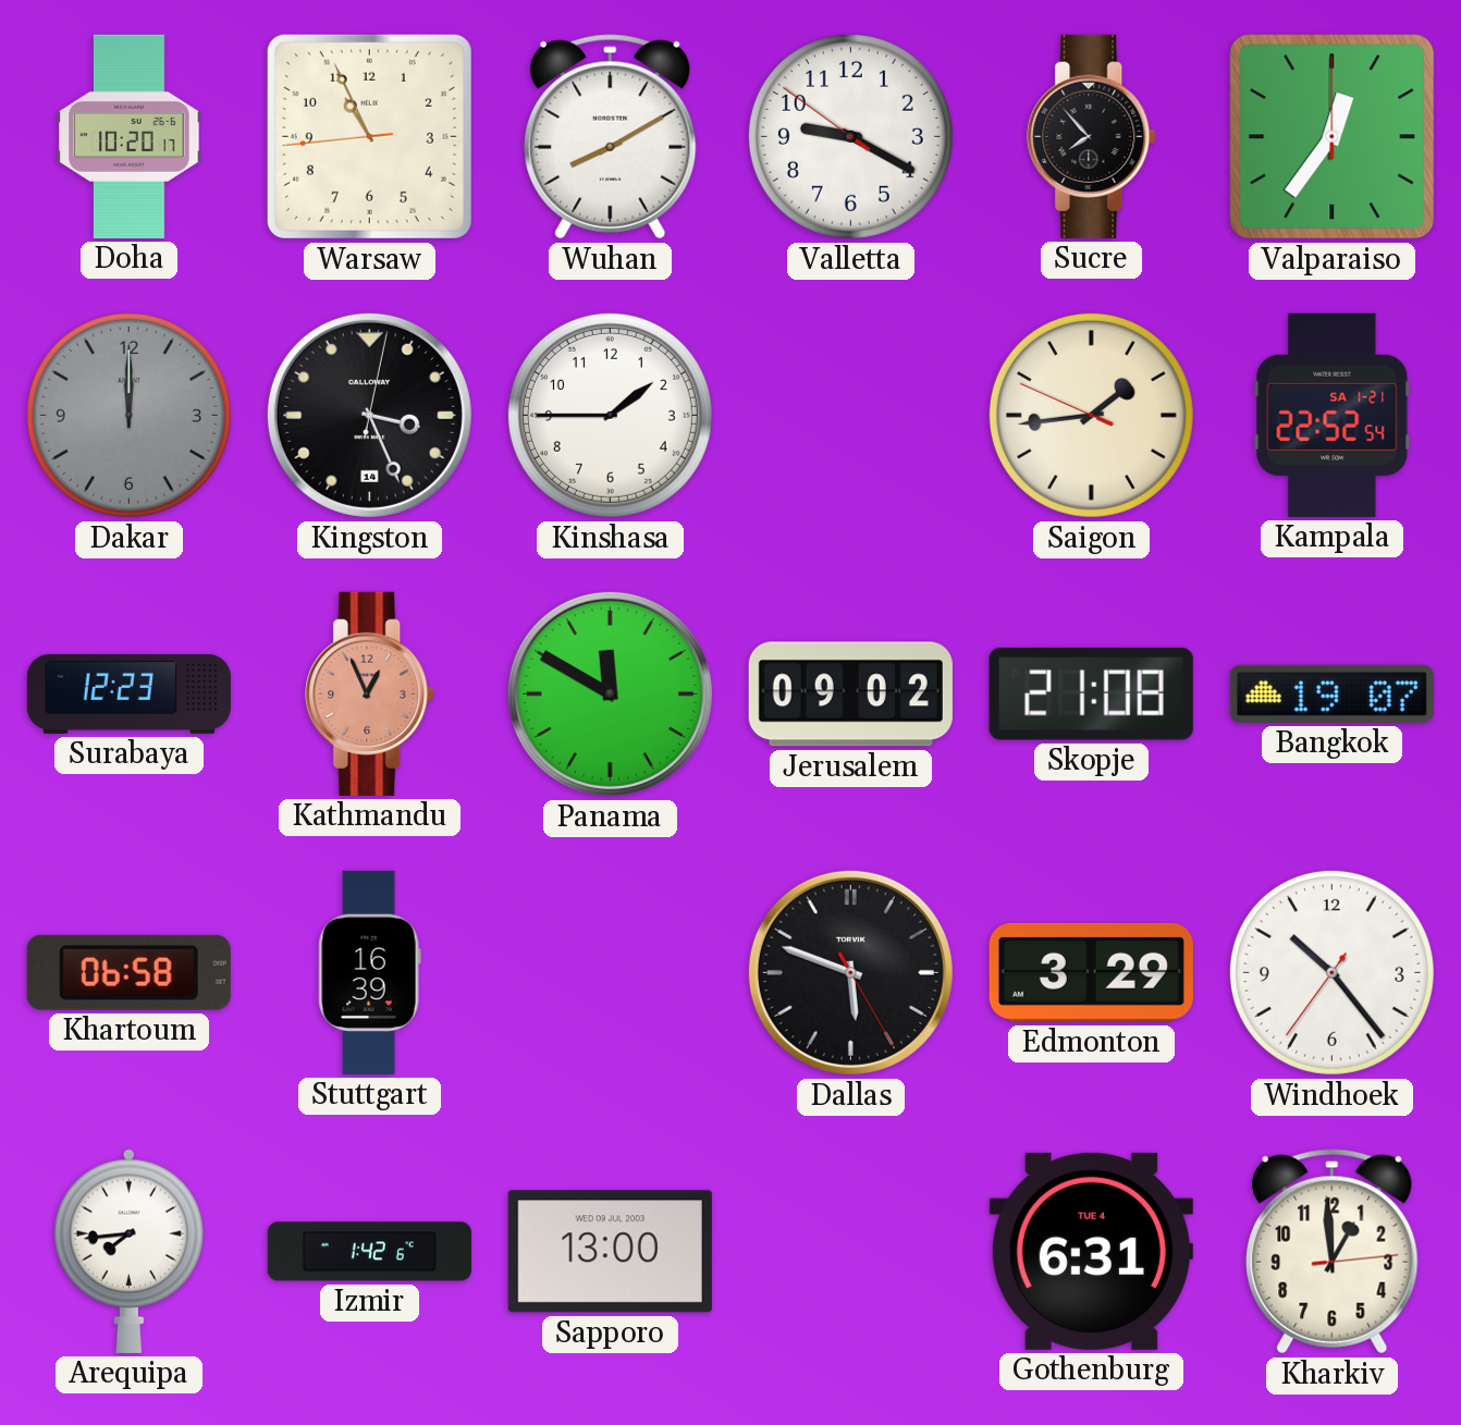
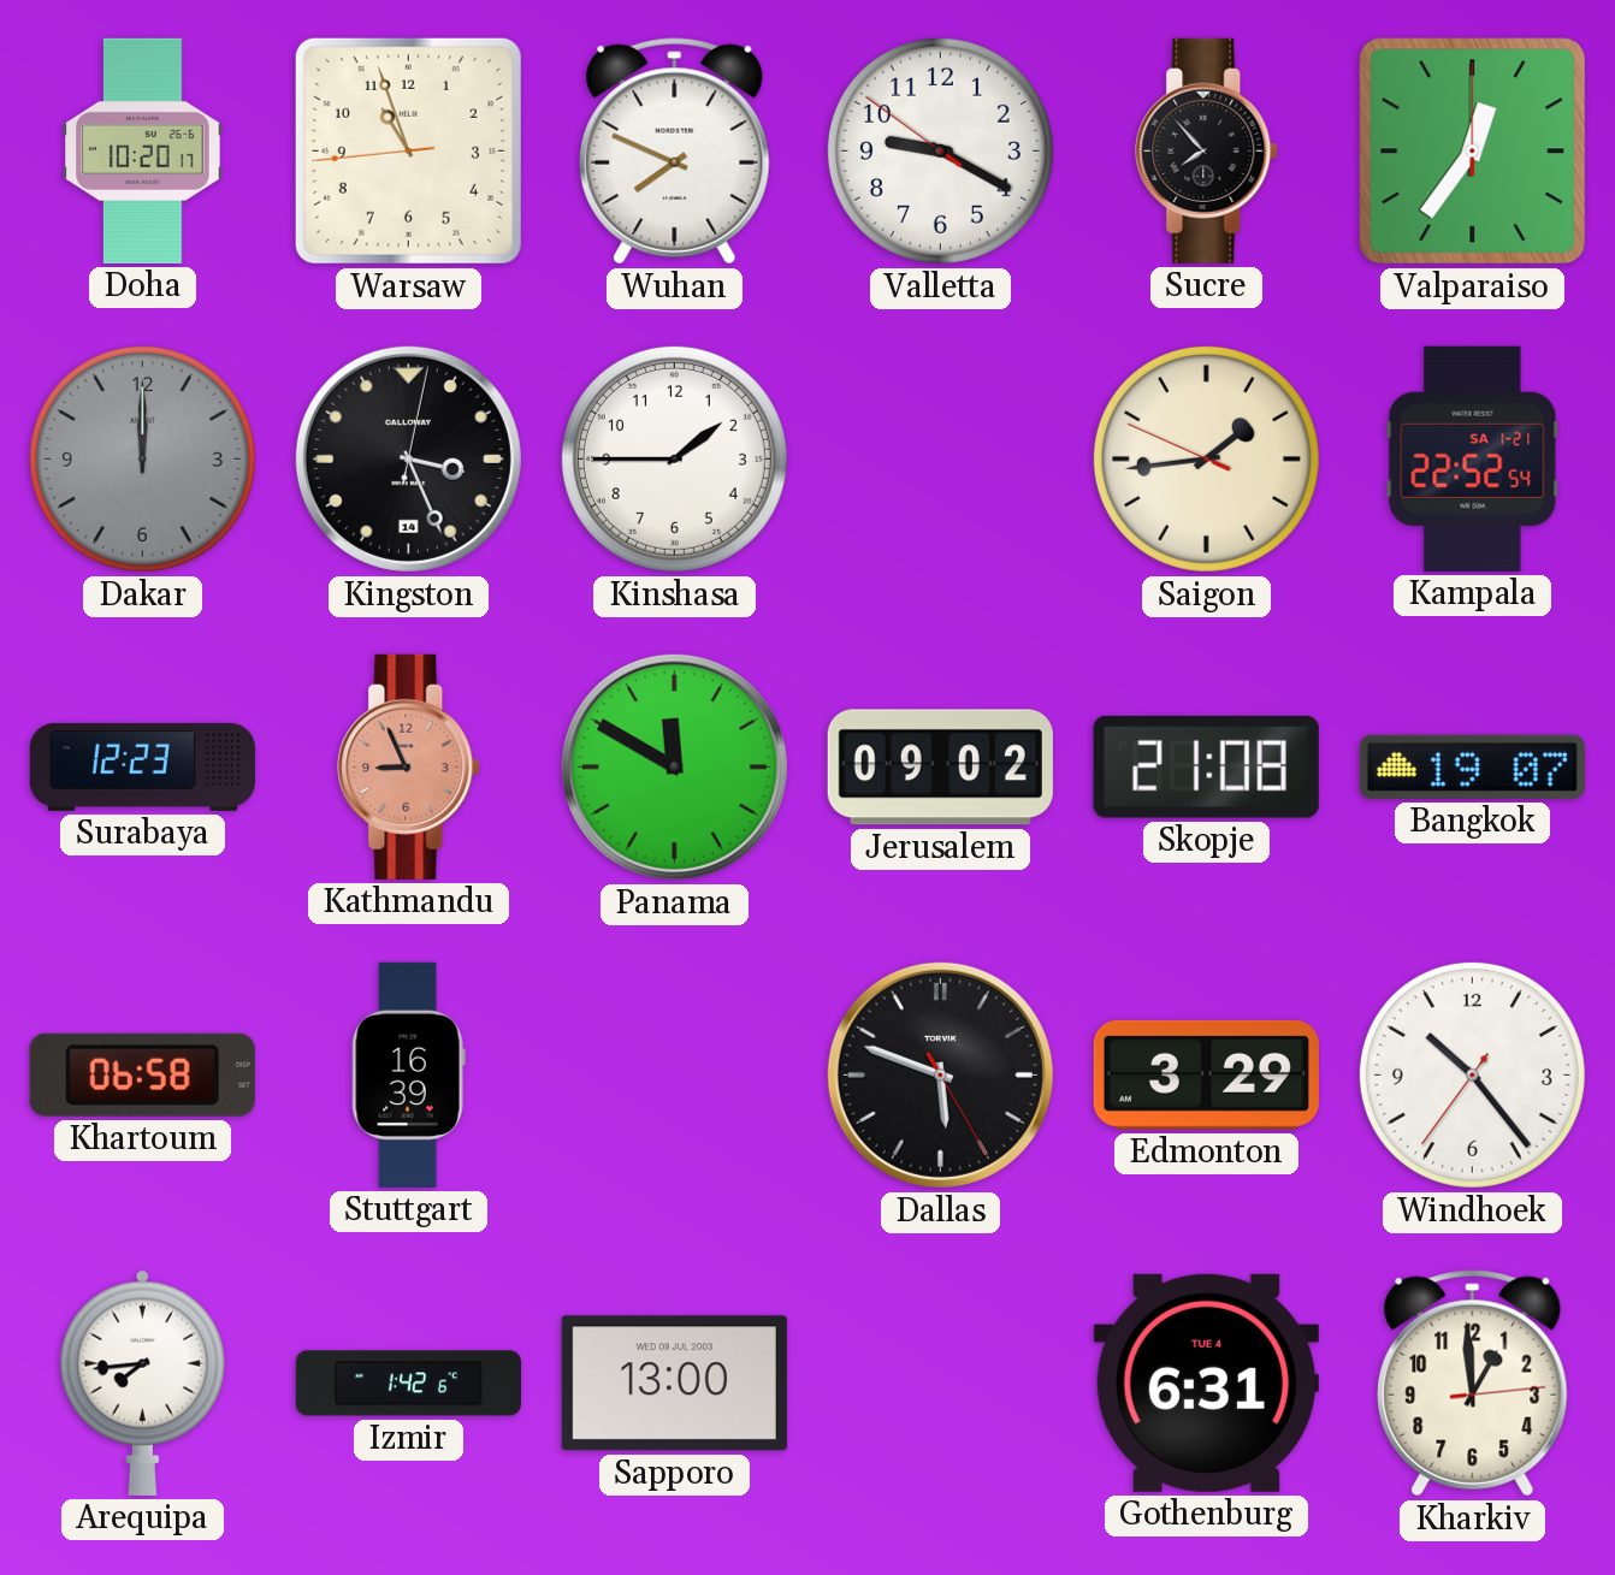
Warsaw: 10:55 -> 10:56
Wuhan: 8:10 -> 7:49
Kathmandu: 12:56 -> 8:56
